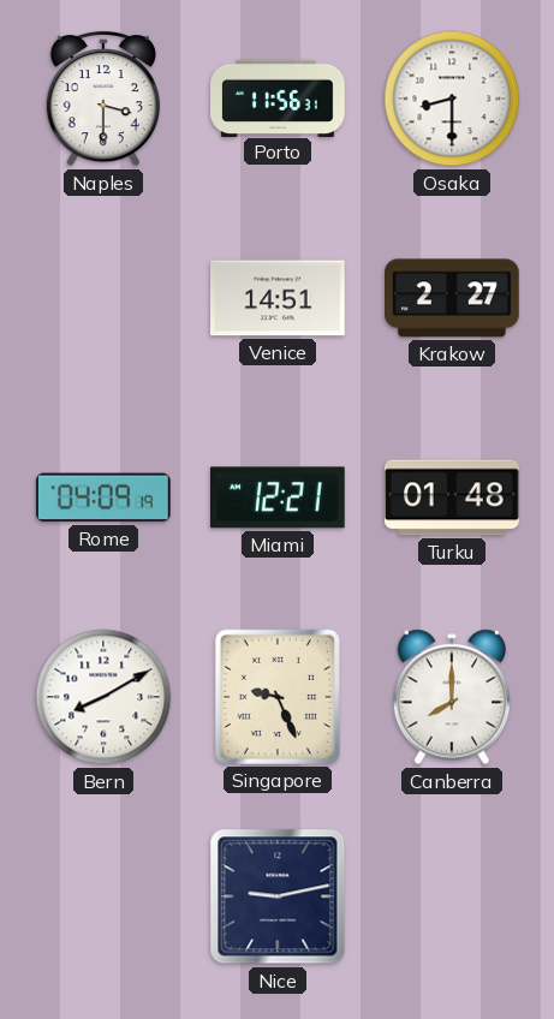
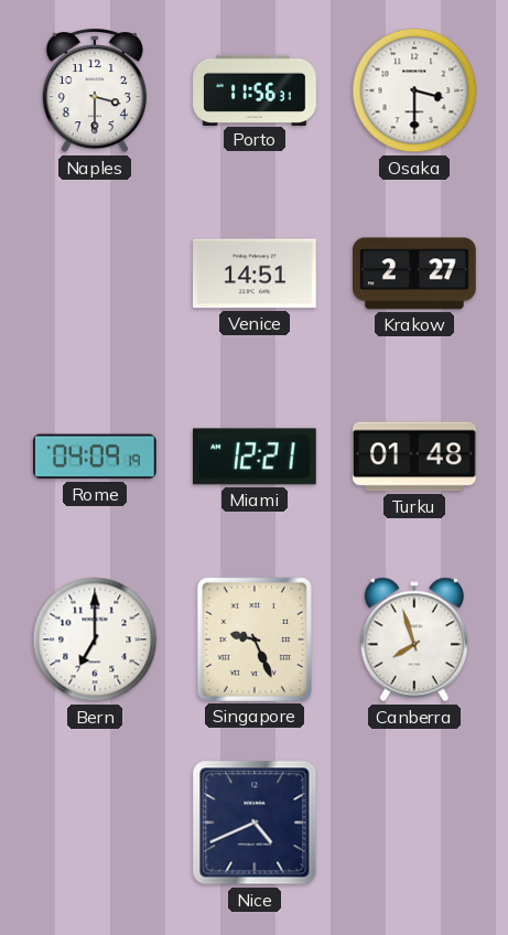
Osaka: 8:30 -> 3:30
Bern: 8:10 -> 7:00
Canberra: 8:00 -> 7:57
Nice: 9:13 -> 4:41
